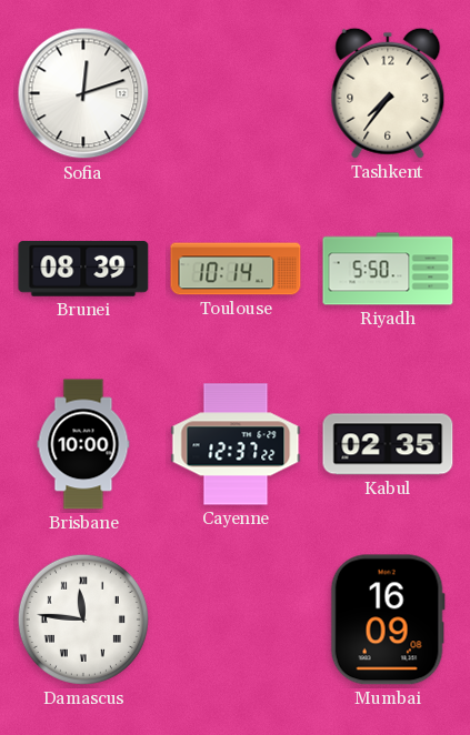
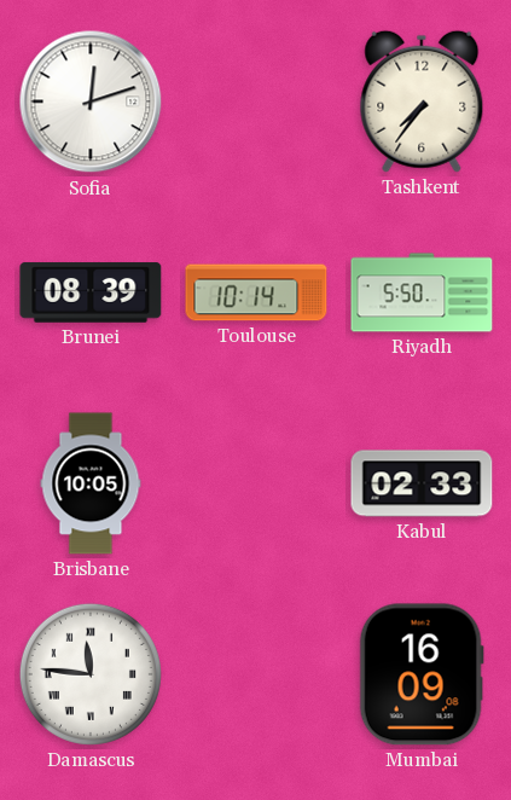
Brisbane: 10:00 -> 10:05
Cayenne: 12:37 -> none
Kabul: 02:35 -> 02:33
